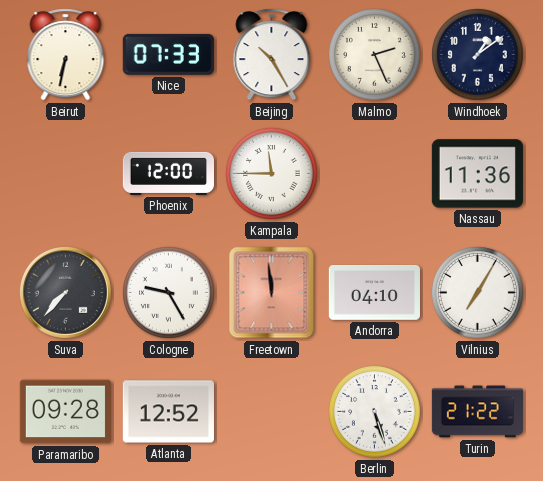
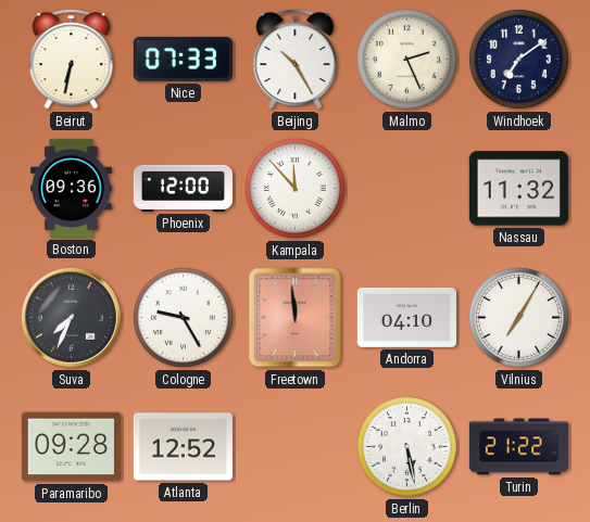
Windhoek: 1:09 -> 7:09
Boston: none -> 09:36
Kampala: 11:45 -> 11:53
Nassau: 11:36 -> 11:32
Suva: 7:37 -> 7:34
Berlin: 5:27 -> 5:28
